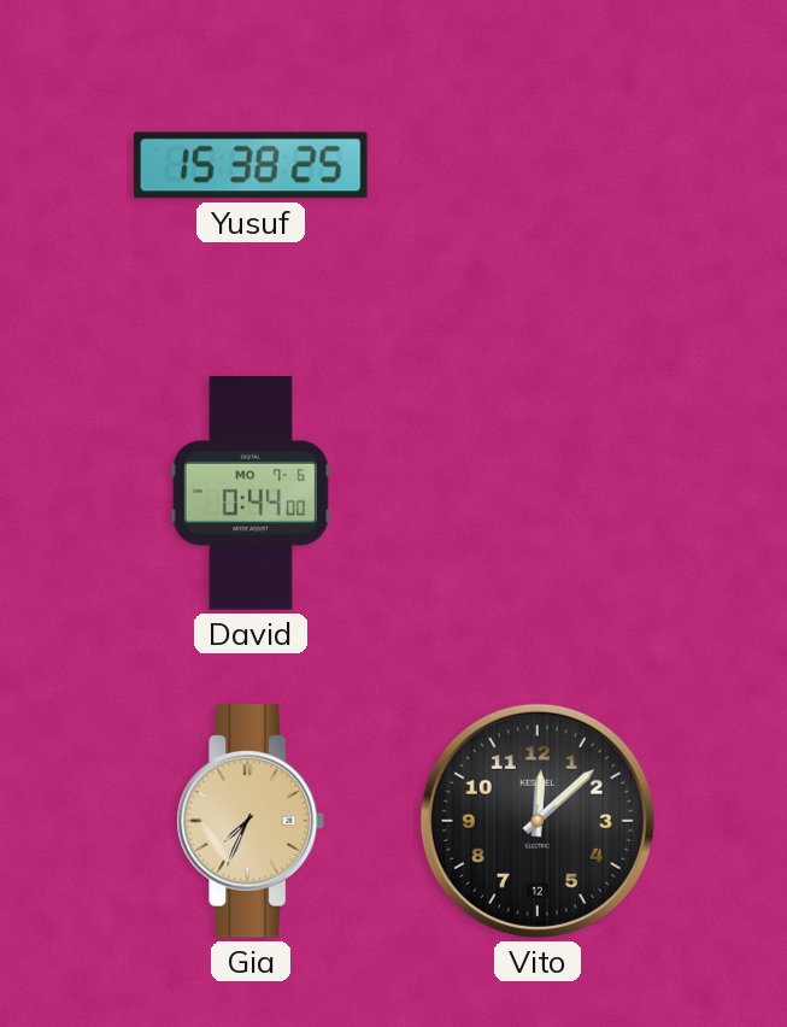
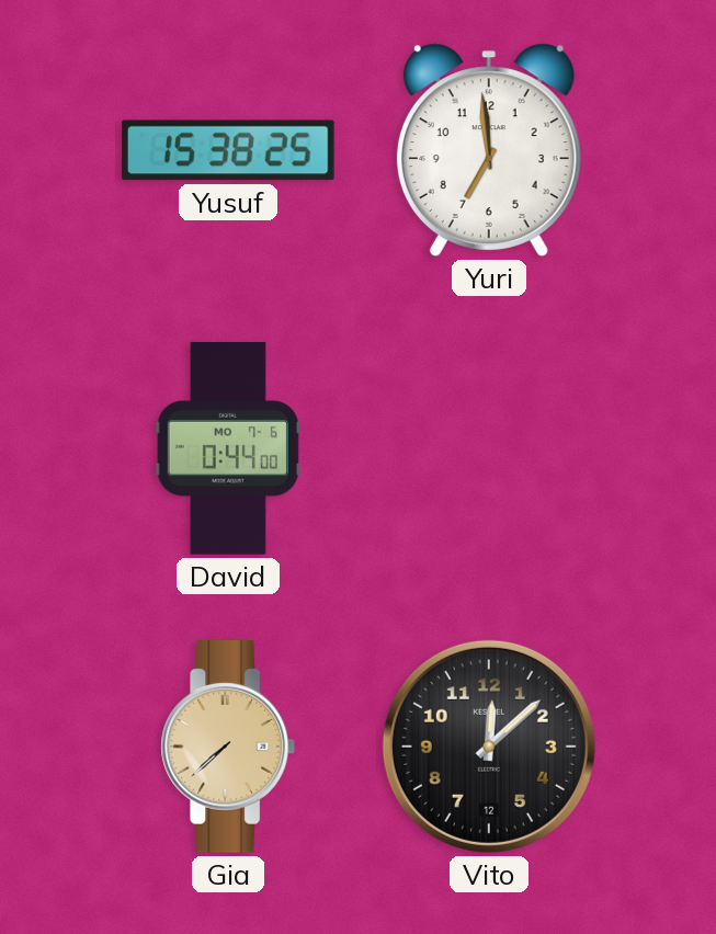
Yuri: none -> 6:59
Gia: 7:34 -> 7:38
